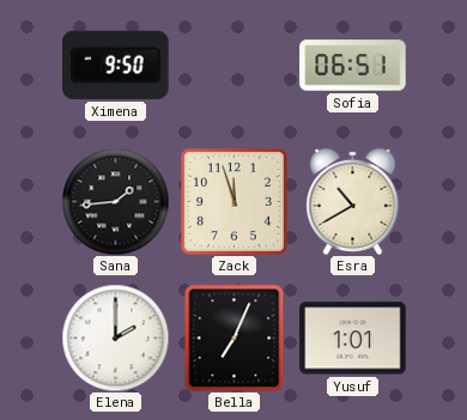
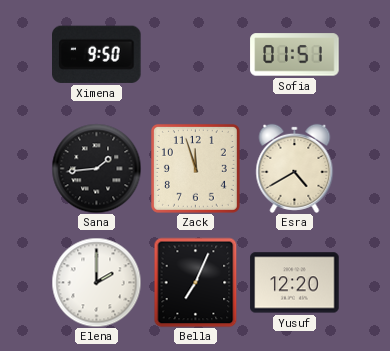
Sofia: 06:51 -> 01:51
Esra: 10:40 -> 4:40
Yusuf: 1:01 -> 12:20
